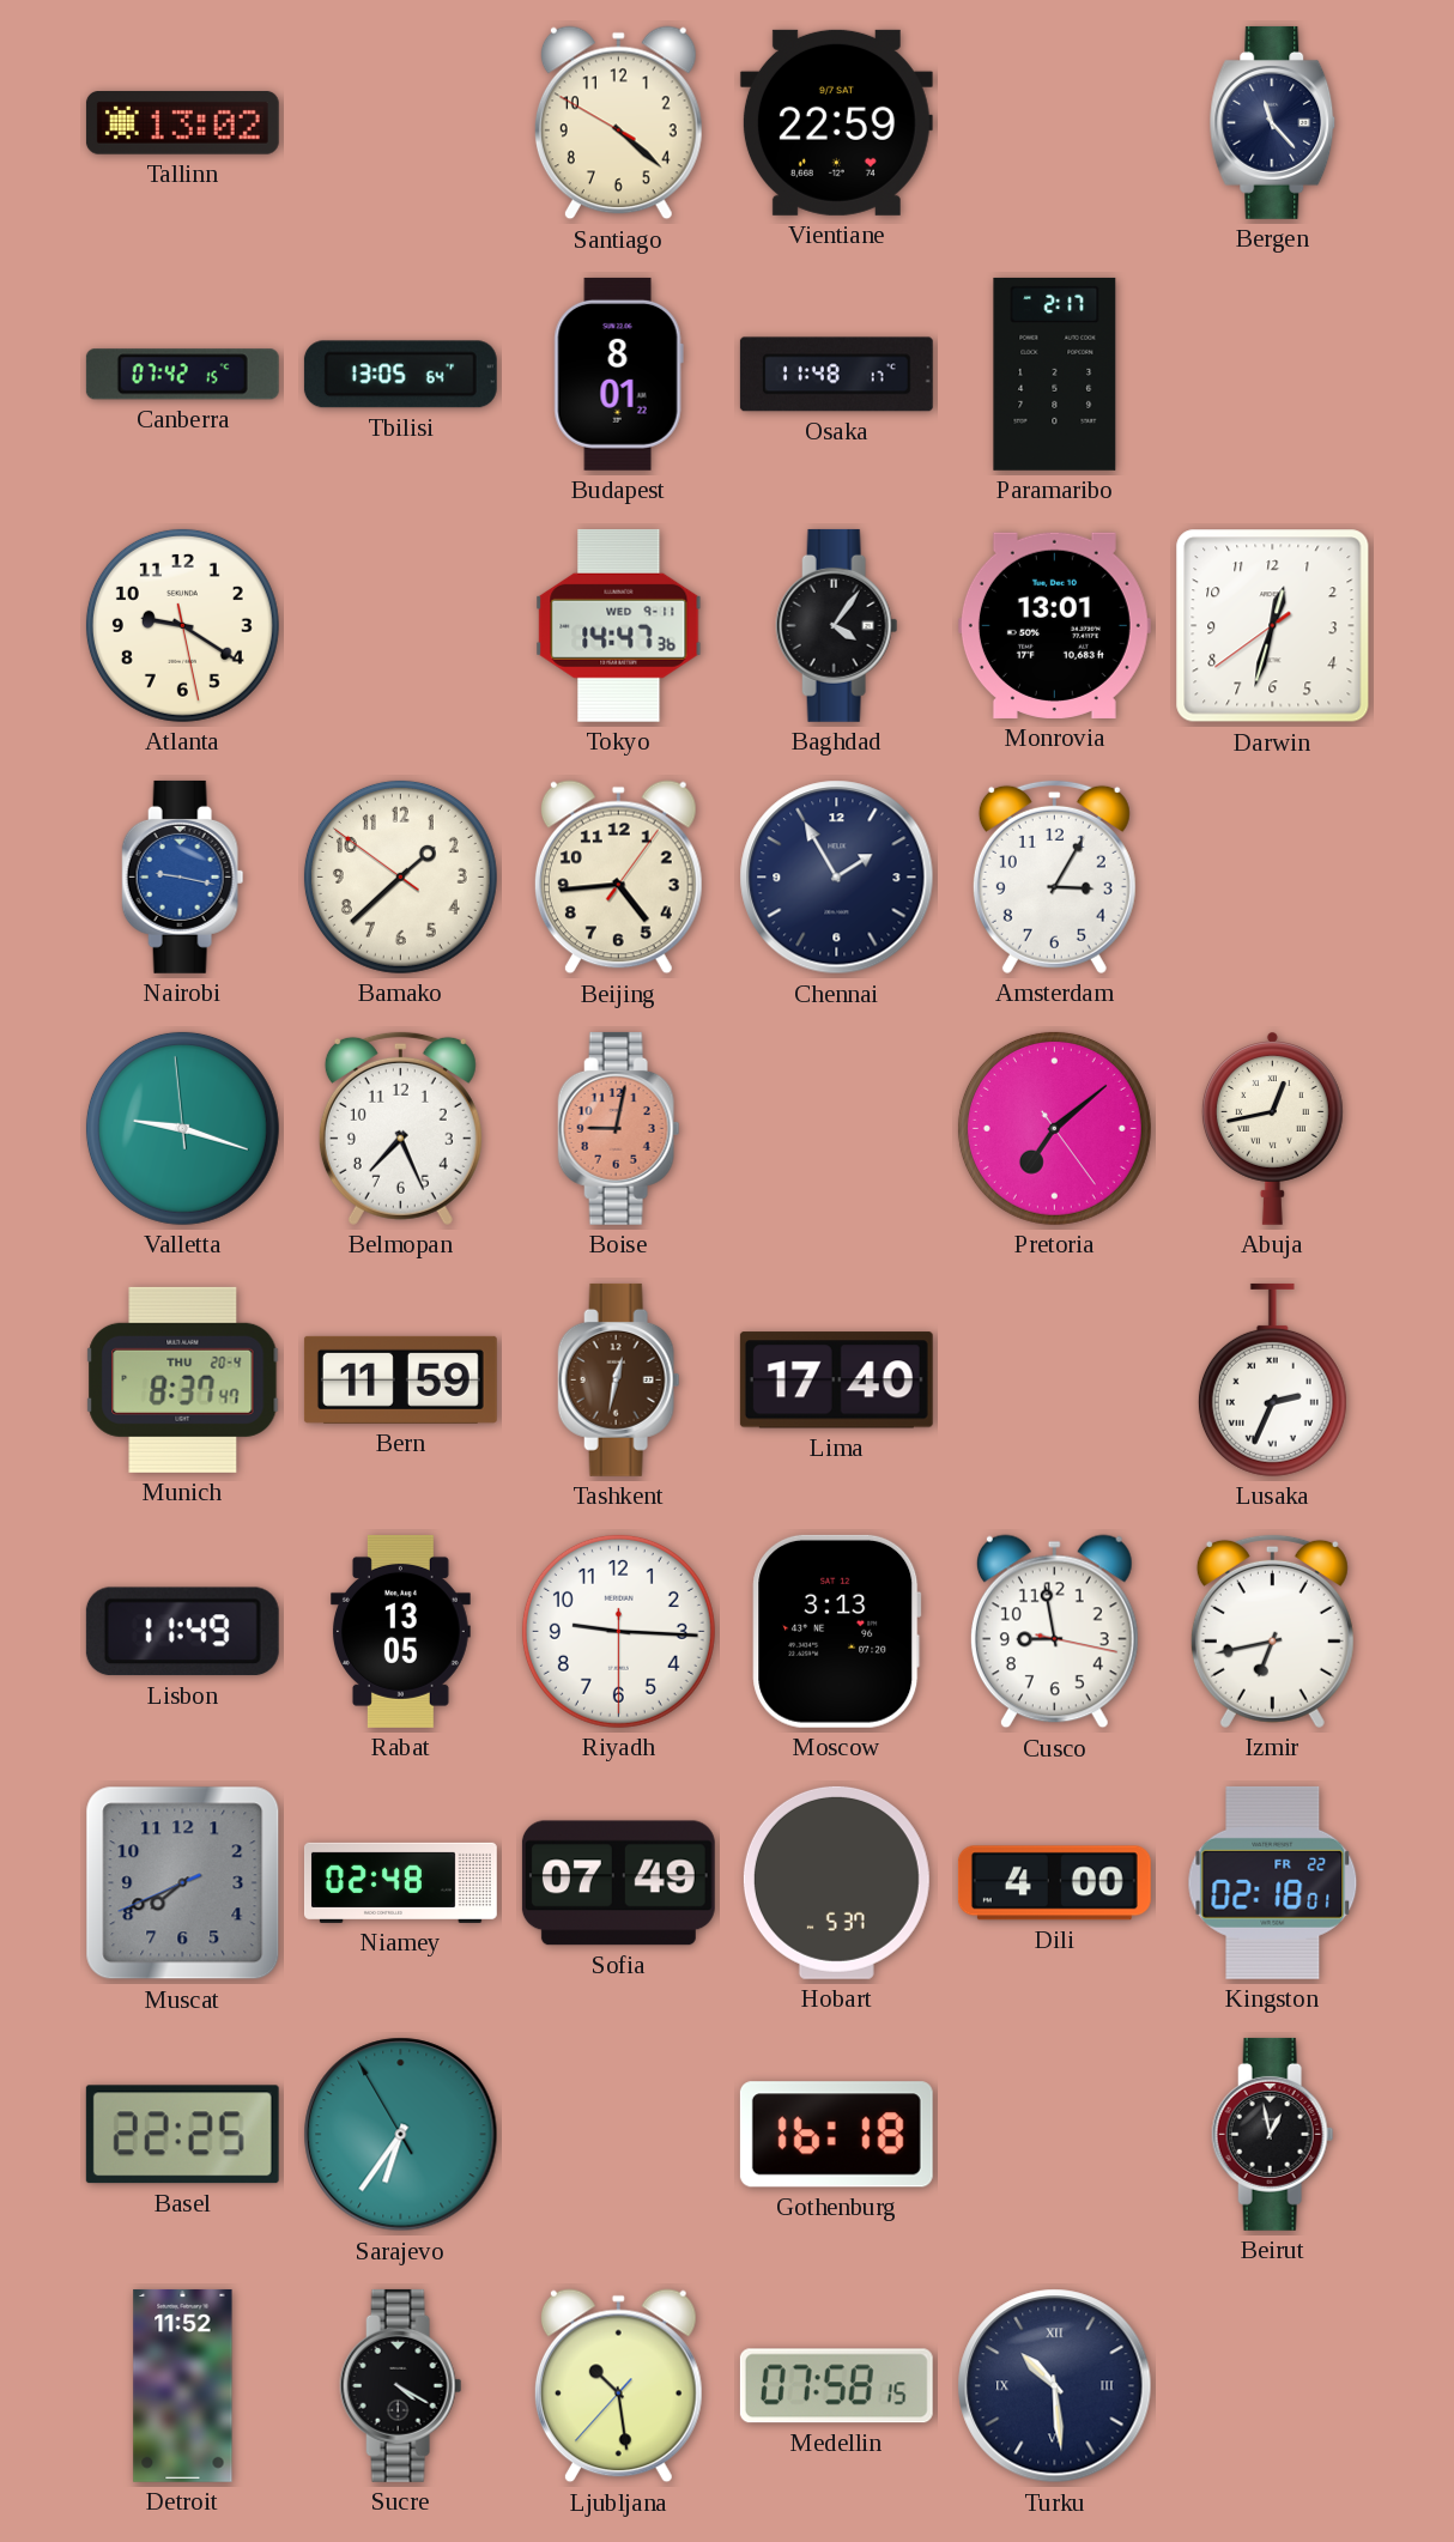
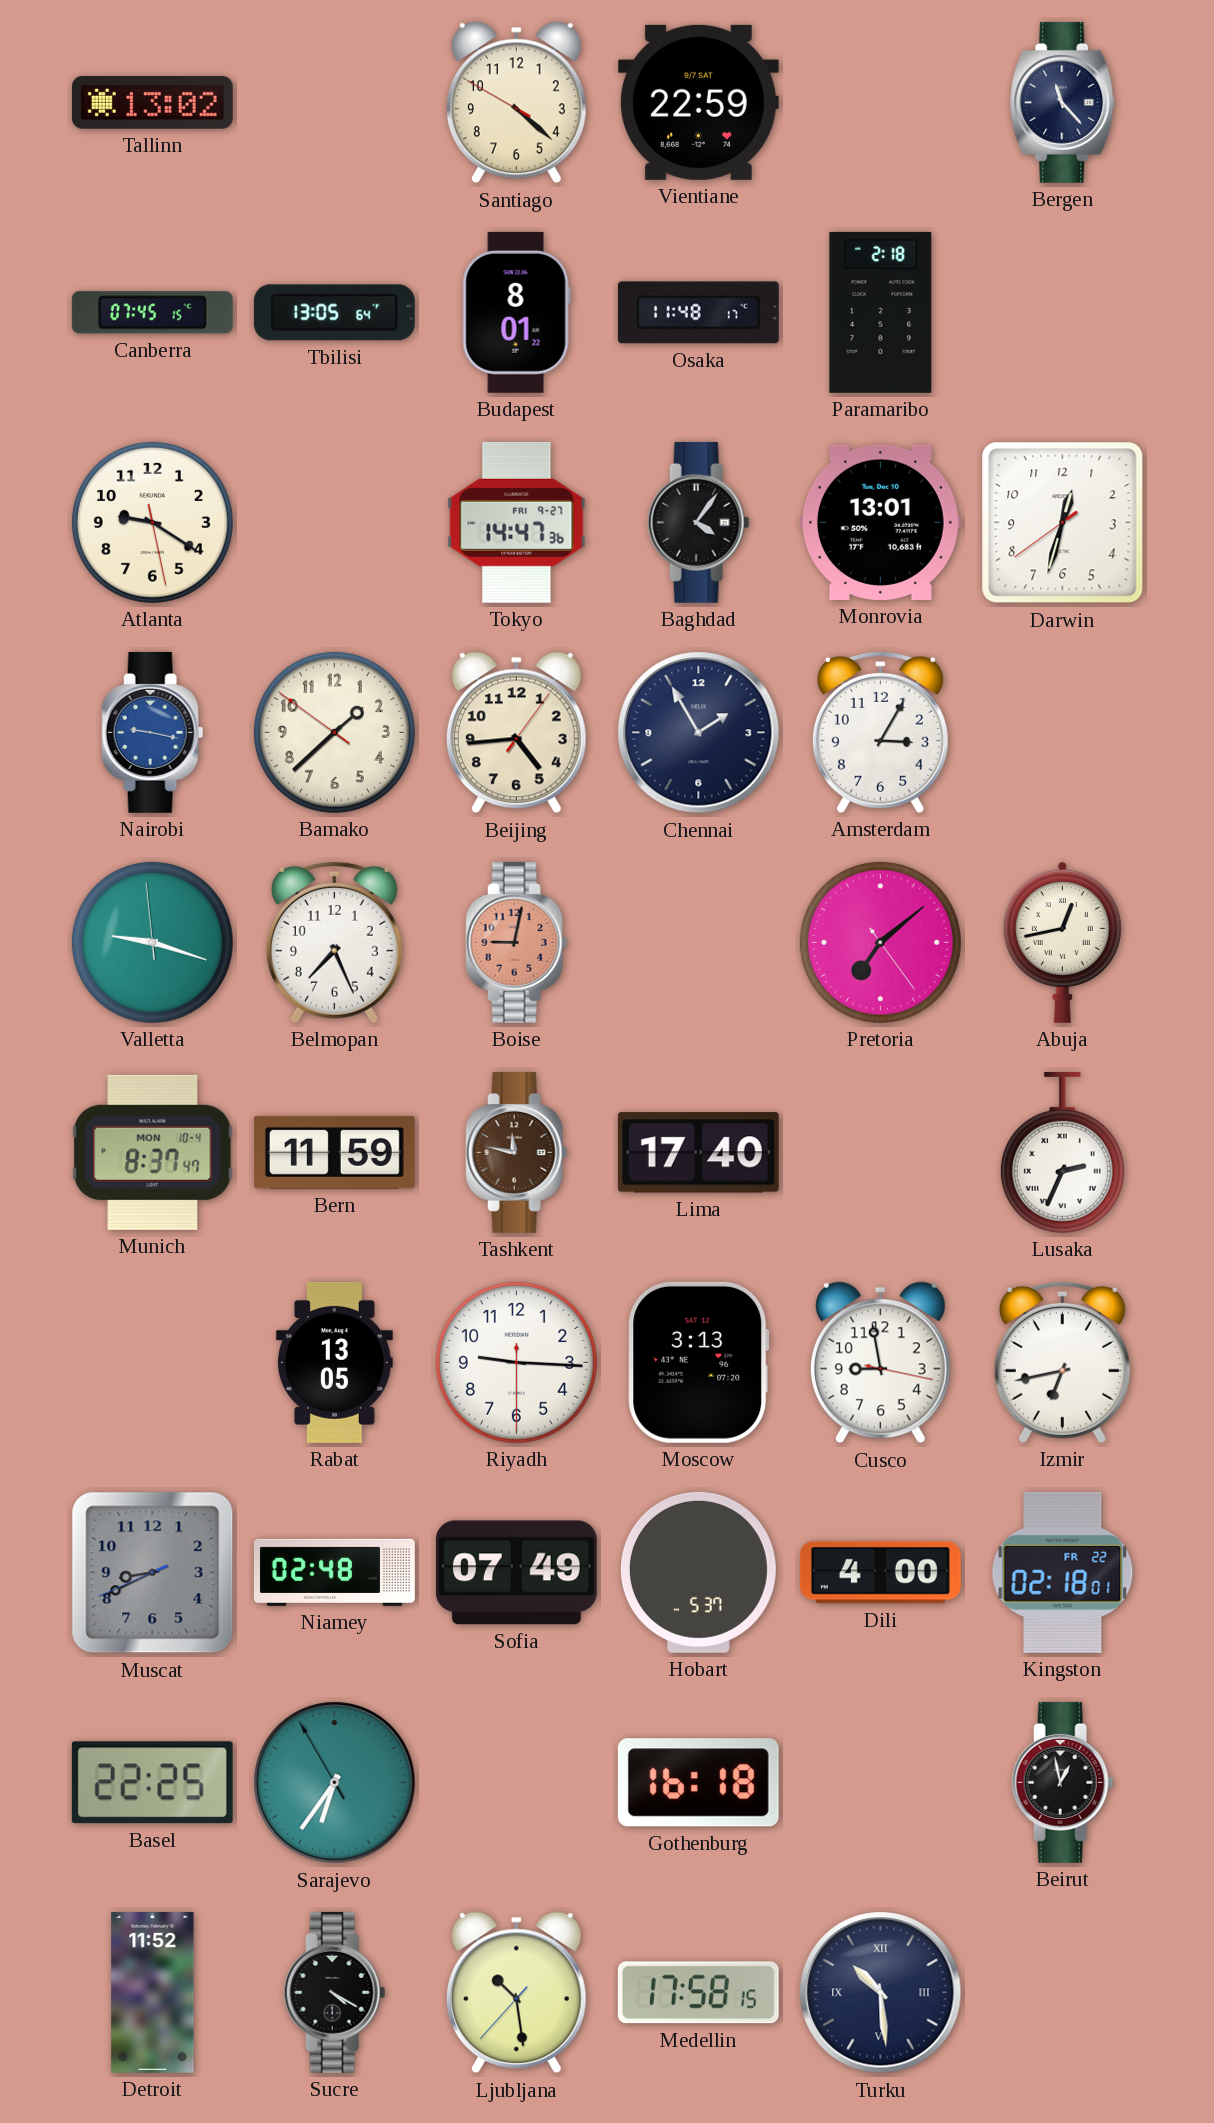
Canberra: 07:42 -> 07:45
Paramaribo: 2:17 -> 2:18
Tokyo date: WED 9-11 -> FRI 9-27
Munich date: THU 20-4 -> MON 10-4
Tashkent: 12:32 -> 11:47
Lisbon: 11:49 -> none
Muscat: 7:40 -> 8:40
Medellin: 07:58 -> 17:58
